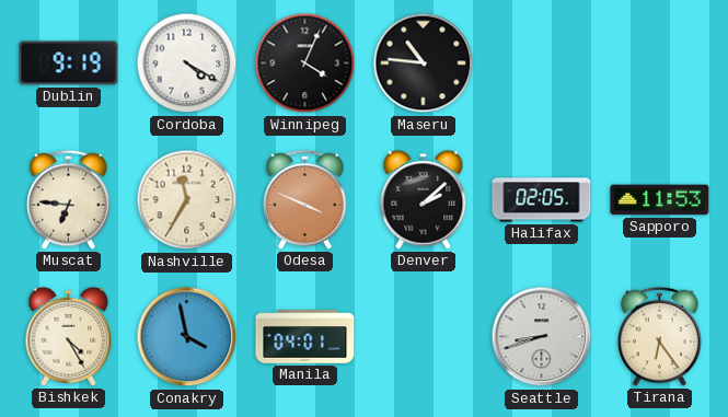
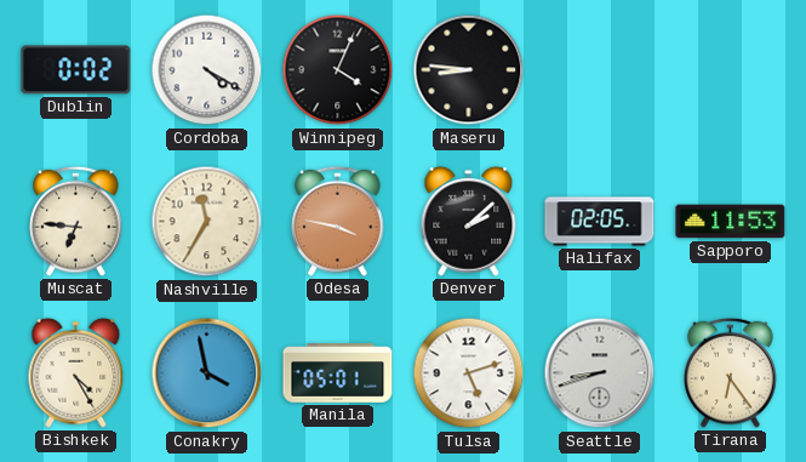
Dublin: 9:19 -> 0:02
Maseru: 10:46 -> 8:46
Odesa: 3:49 -> 3:47
Manila: 04:01 -> 05:01
Tulsa: none -> 5:12
